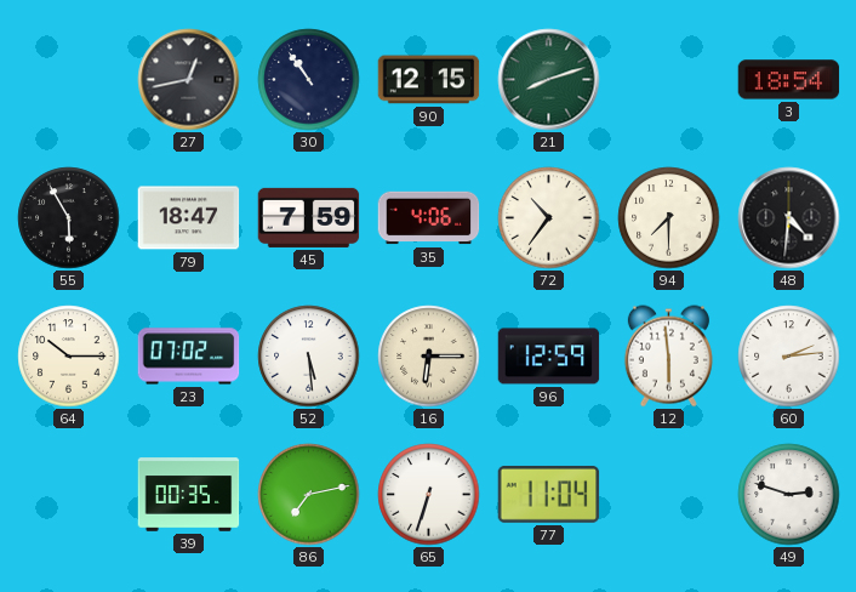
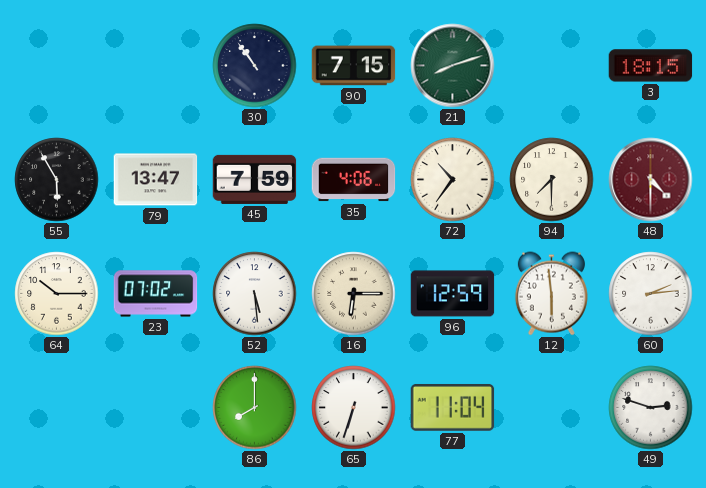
27: 12:43 -> none
90: 12:15 -> 7:15
3: 18:54 -> 18:15
79: 18:47 -> 13:47
48: 4:31 -> 4:30
48 dial: black -> burgundy
39: 00:35 -> none
86: 7:13 -> 8:00
